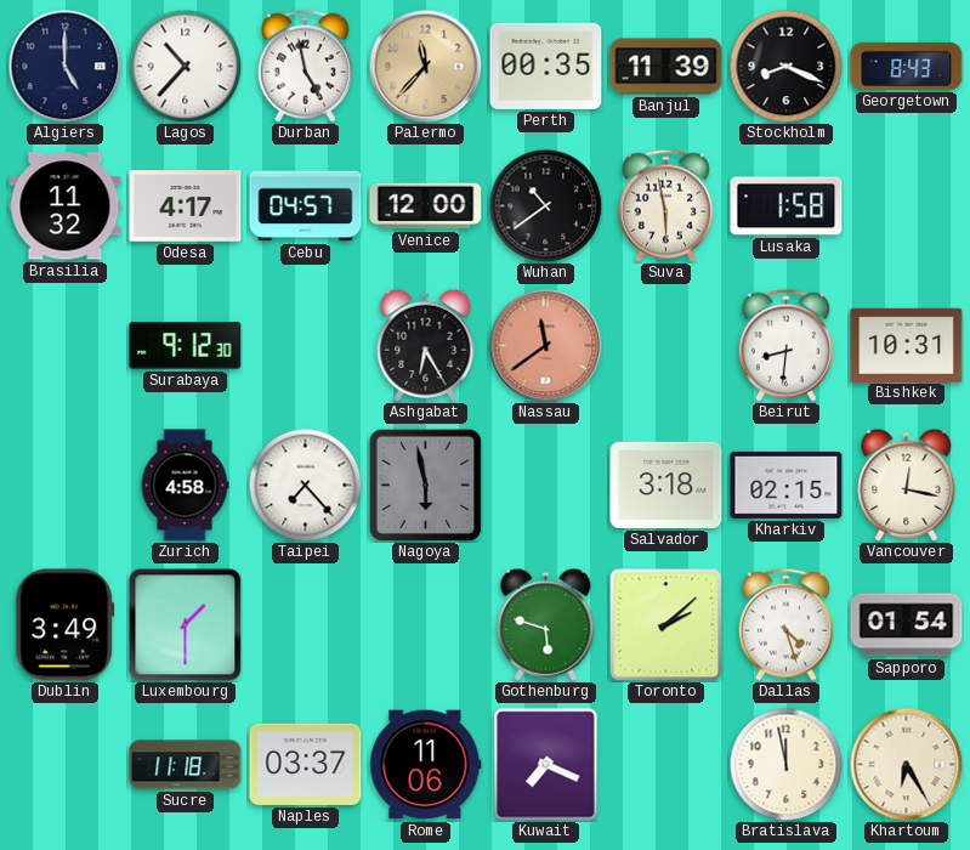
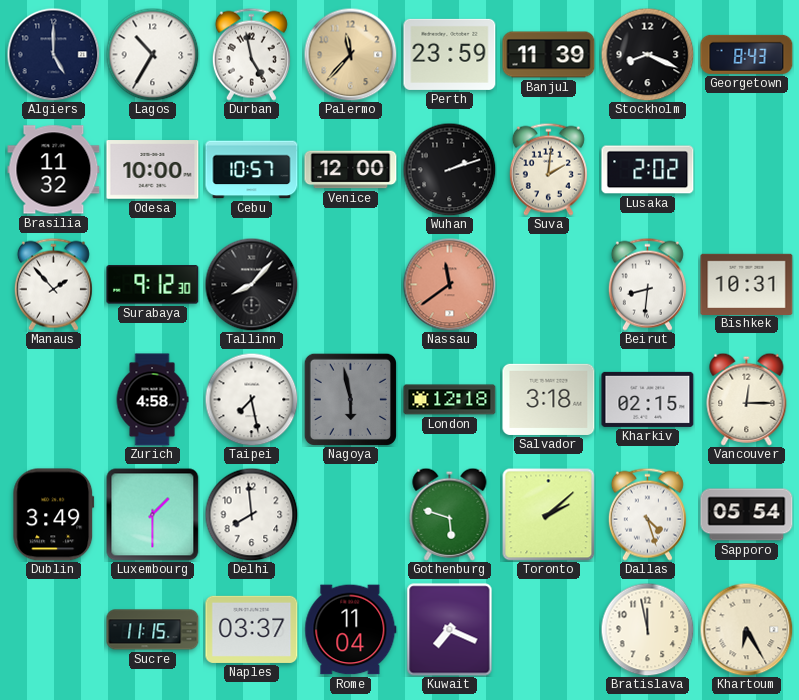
Lagos: 10:37 -> 10:35
Perth: 00:35 -> 23:59
Odesa: 4:17 -> 10:00
Cebu: 04:57 -> 10:57
Wuhan: 10:39 -> 2:12
Suva: 5:58 -> 2:01
Lusaka: 1:58 -> 2:02
Manaus: none -> 1:53
Tallinn: none -> 8:07
Ashgabat: 6:25 -> none
Taipei: 7:23 -> 7:28
London: none -> 12:18
Vancouver: 12:17 -> 12:15
Delhi: none -> 7:59
Sapporo: 01:54 -> 05:54
Sucre: 11:18 -> 11:15
Rome: 11:06 -> 11:04
